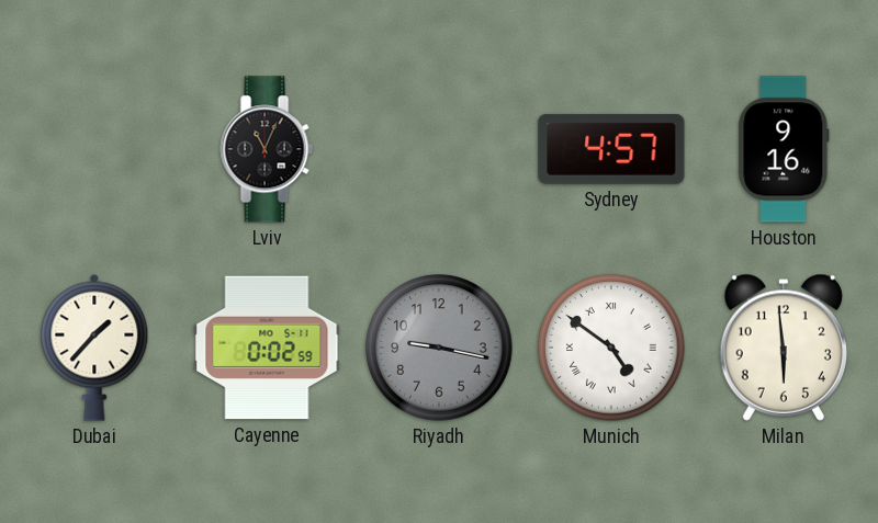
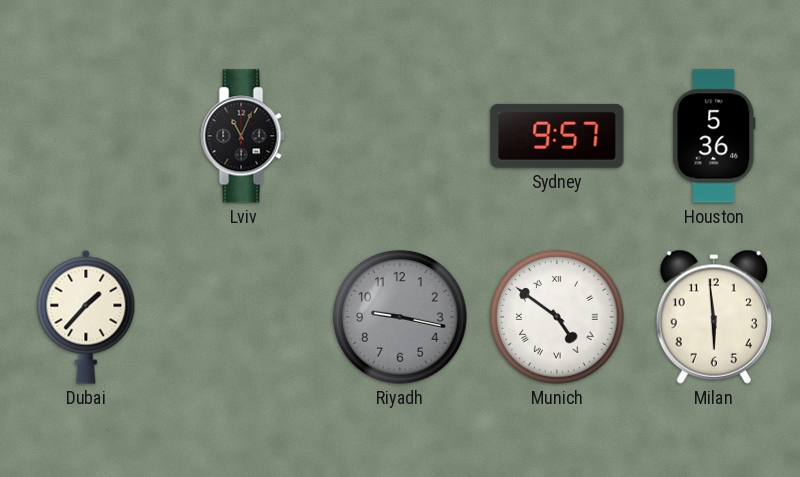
Sydney: 4:57 -> 9:57
Houston: 9:16 -> 5:36
Cayenne: 0:02 -> none
